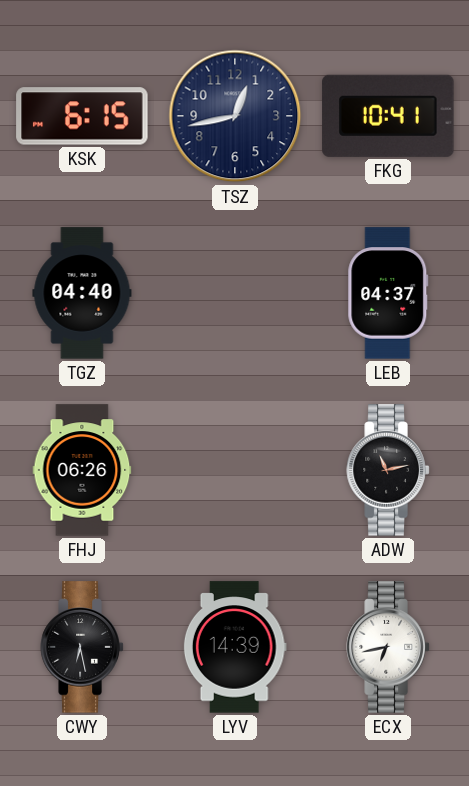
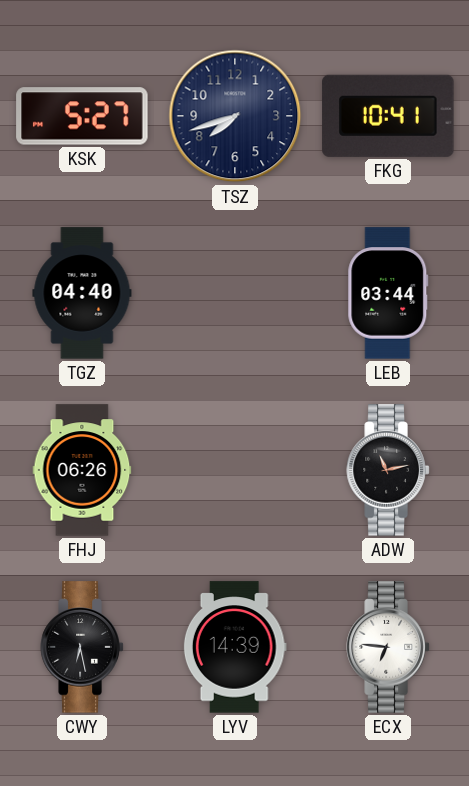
KSK: 6:15 -> 5:27
TSZ: 12:43 -> 7:42
LEB: 04:37 -> 03:44
ECX: 6:43 -> 6:46
